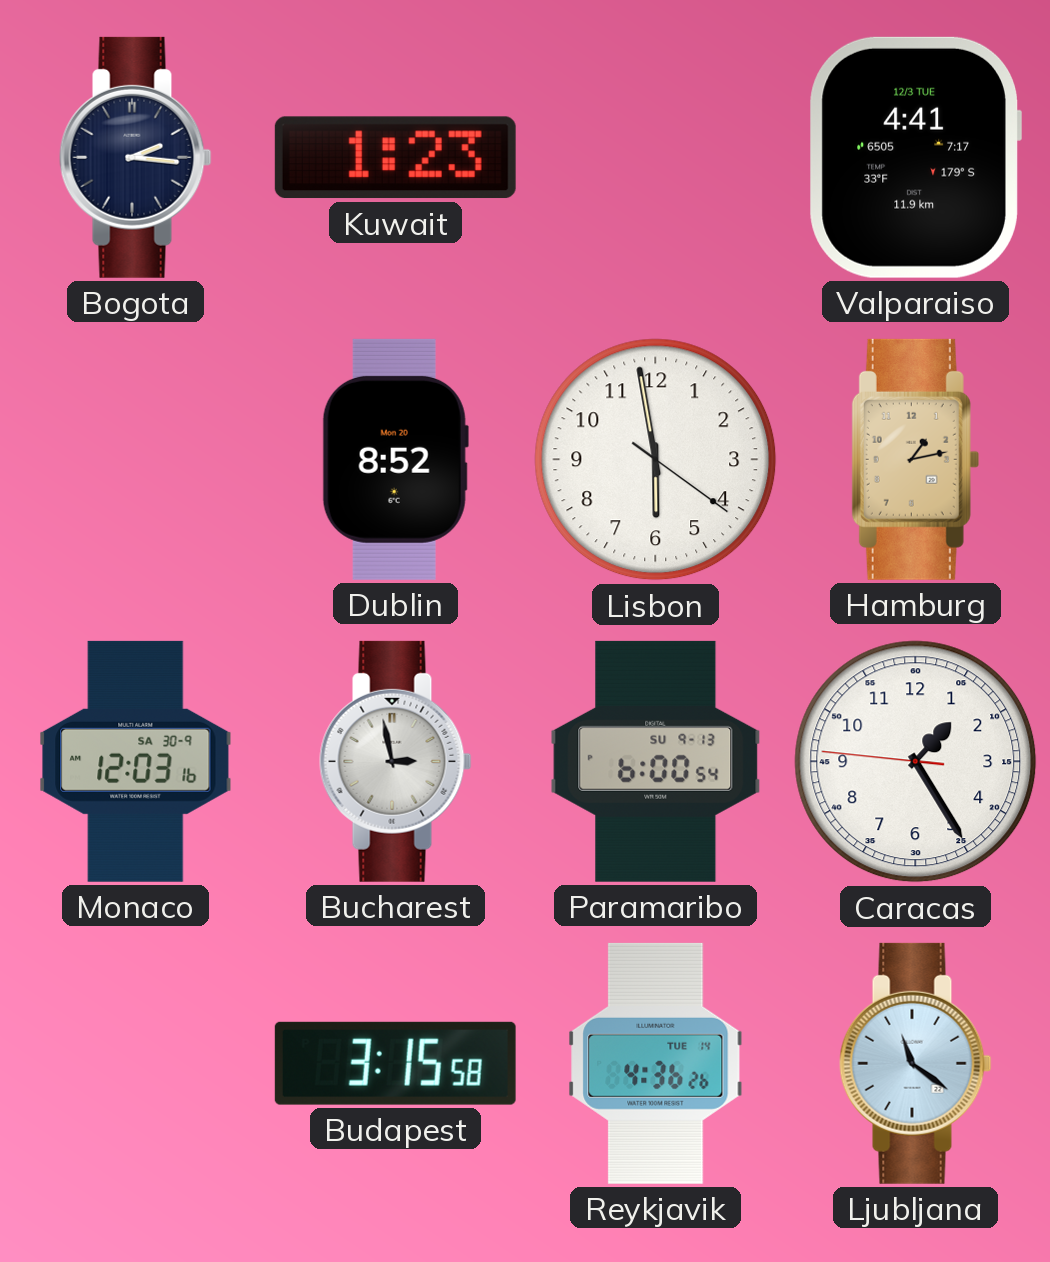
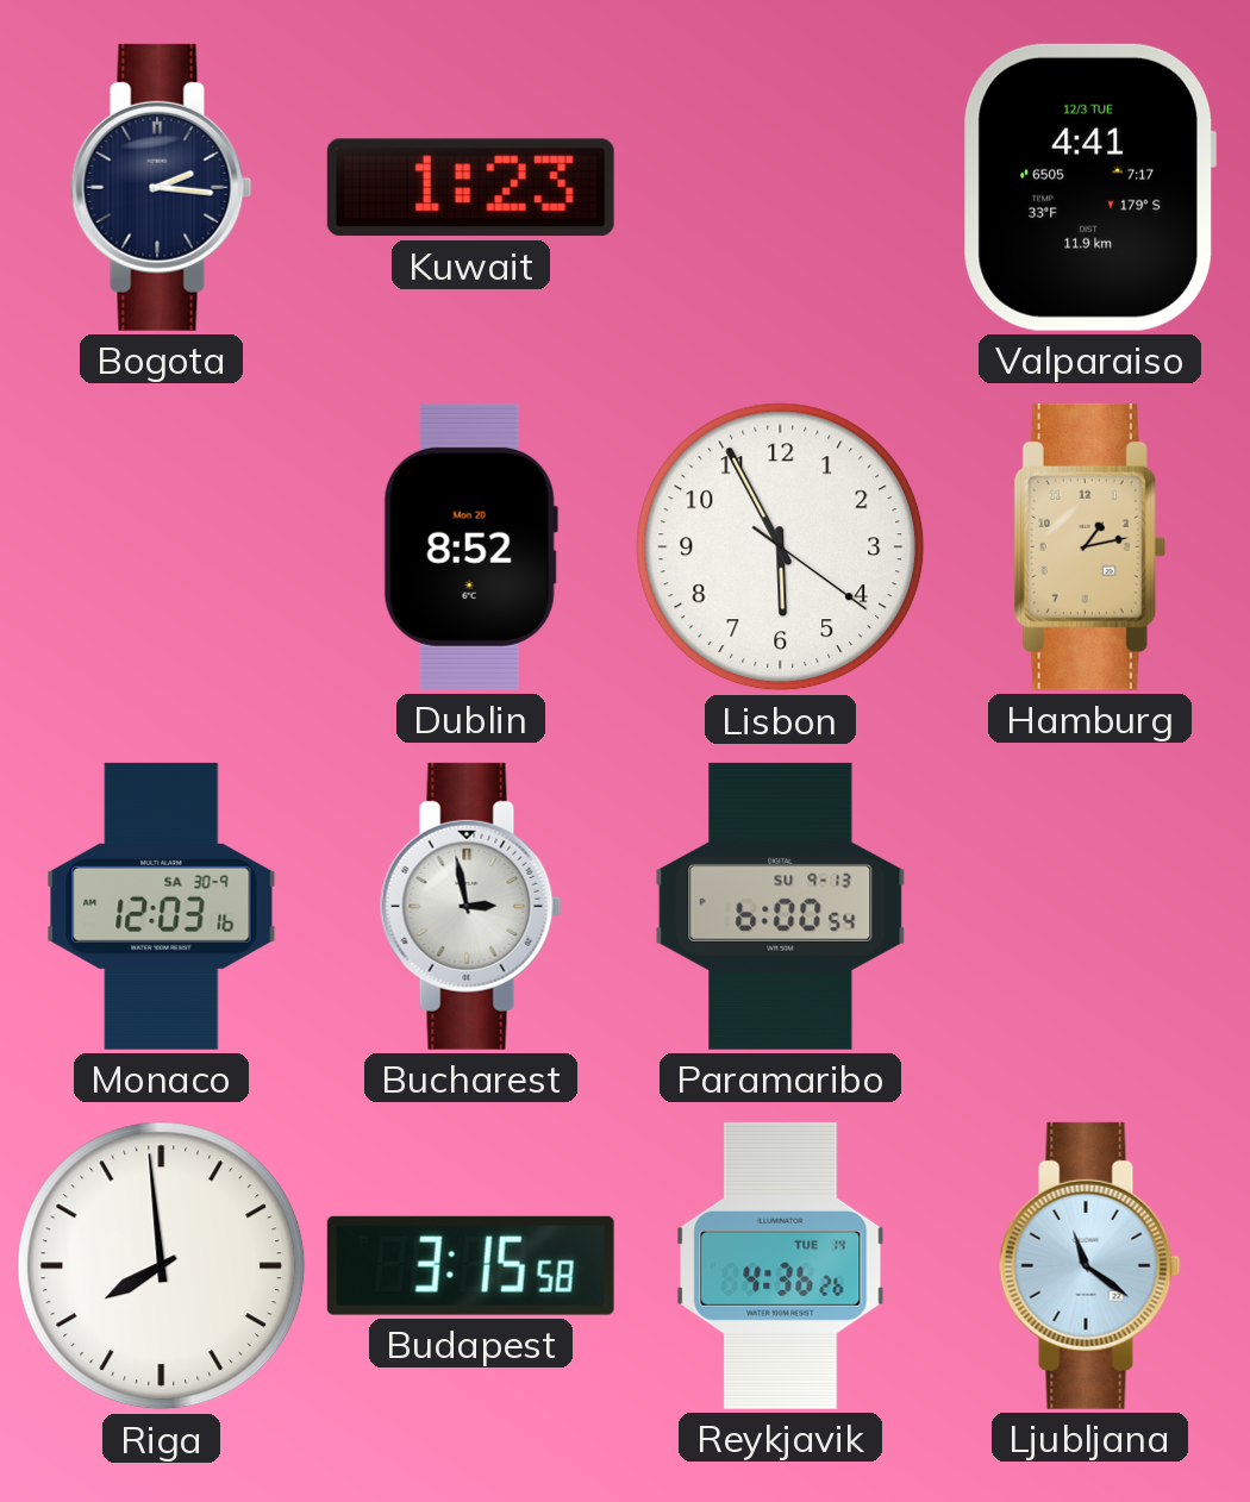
Lisbon: 5:58 -> 5:55
Caracas: 1:24 -> none
Riga: none -> 7:59
